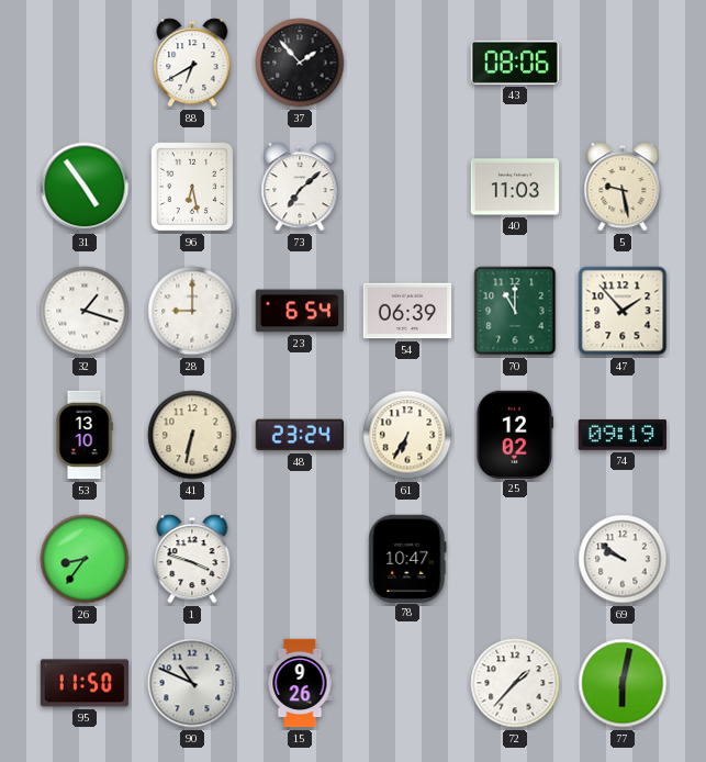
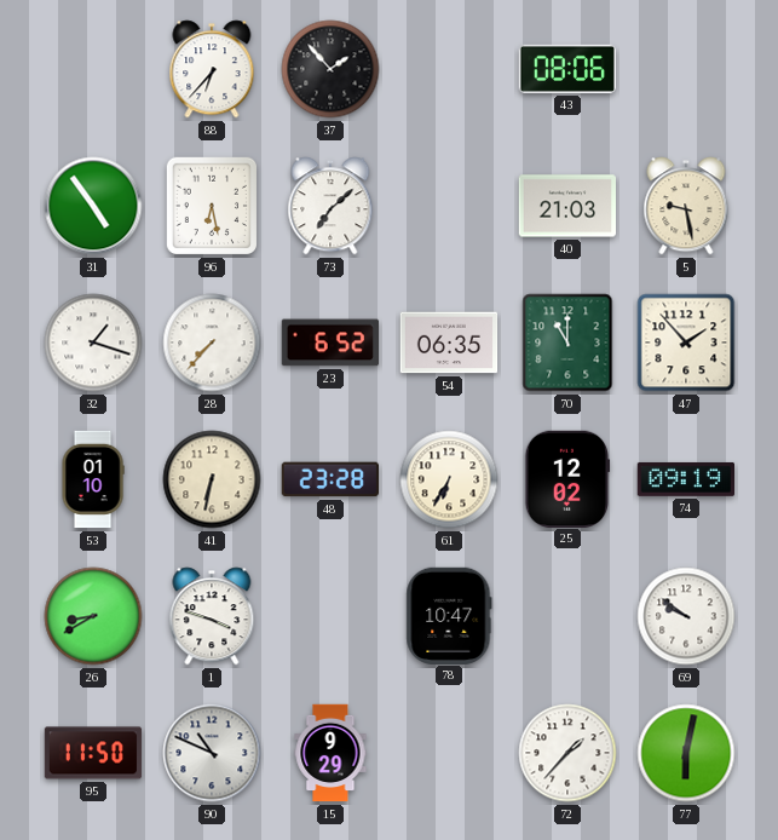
88: 6:40 -> 6:37
40: 11:03 -> 21:03
28: 9:00 -> 7:37
23: 6:54 -> 6:52
54: 06:39 -> 06:35
53: 13:10 -> 01:10
48: 23:24 -> 23:28
26: 8:36 -> 8:40
15: 9:26 -> 9:29
